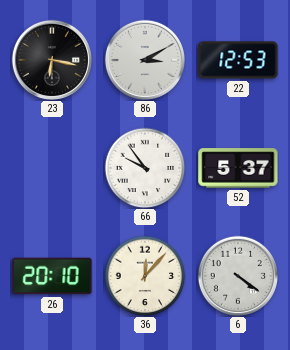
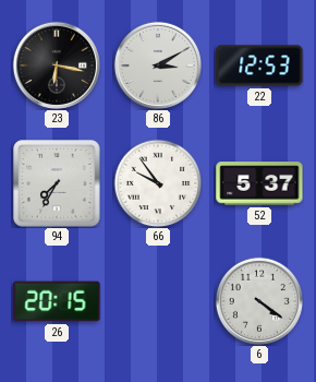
94: none -> 7:35
26: 20:10 -> 20:15
36: 12:07 -> none
